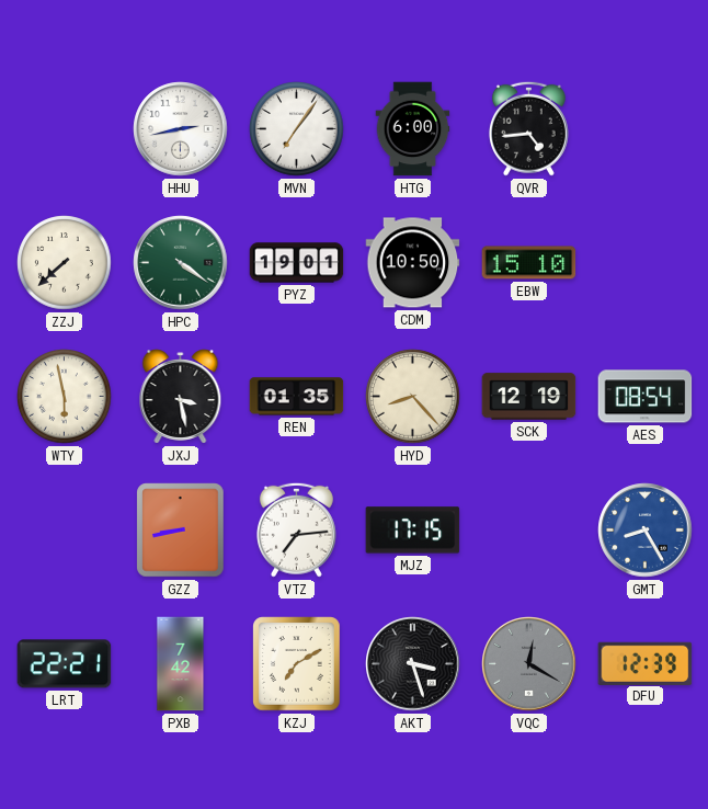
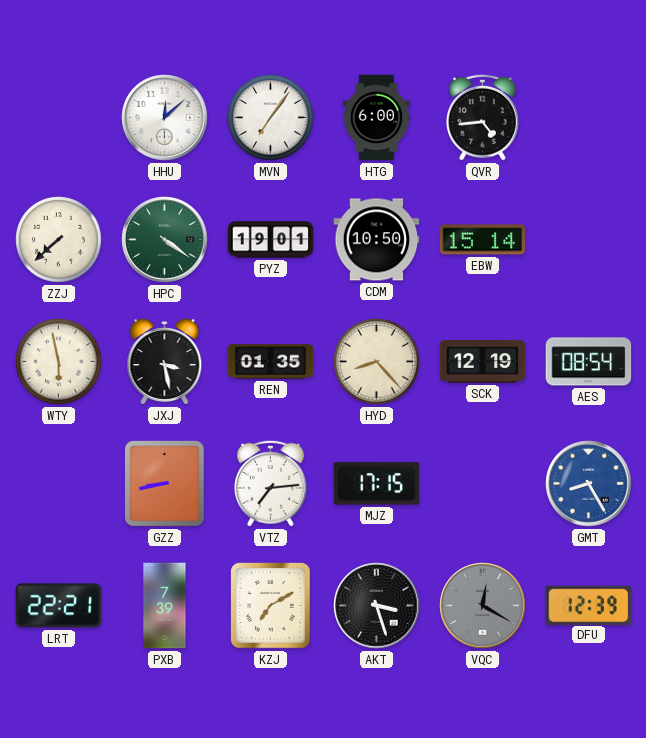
HHU: 2:43 -> 12:08
EBW: 15:10 -> 15:14
PXB: 7:42 -> 7:39
